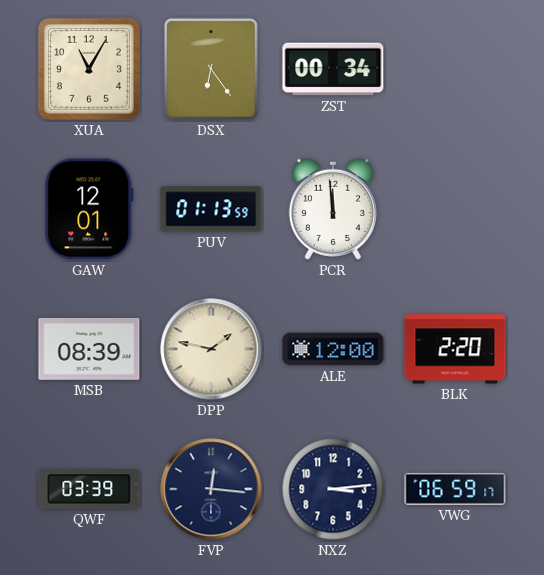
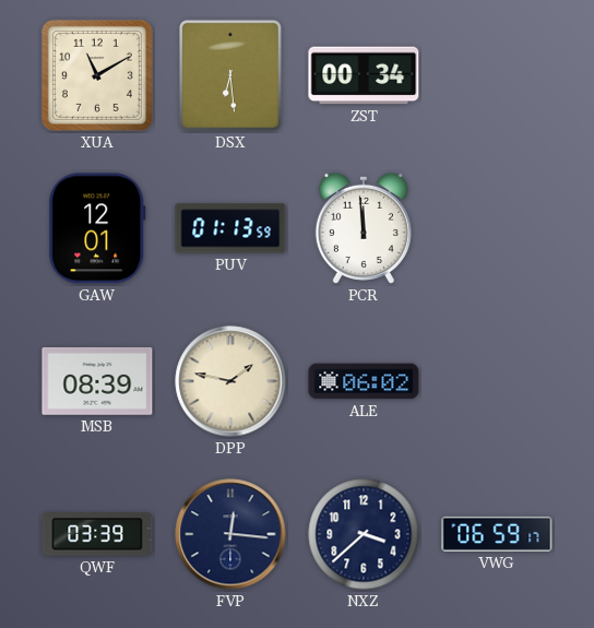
XUA: 11:05 -> 11:10
DSX: 6:24 -> 6:29
ALE: 12:00 -> 06:02
BLK: 2:20 -> none
NXZ: 3:14 -> 3:38
